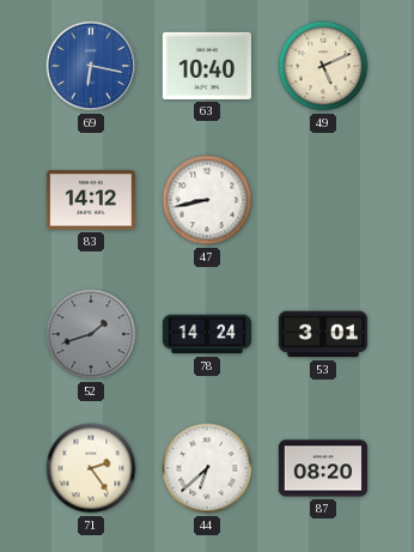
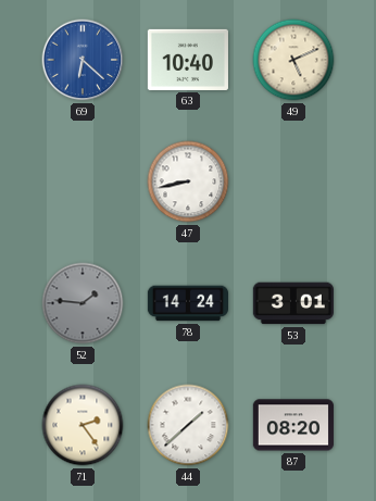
69: 6:17 -> 6:22
83: 14:12 -> none
52: 1:42 -> 1:46
44: 6:38 -> 1:38
